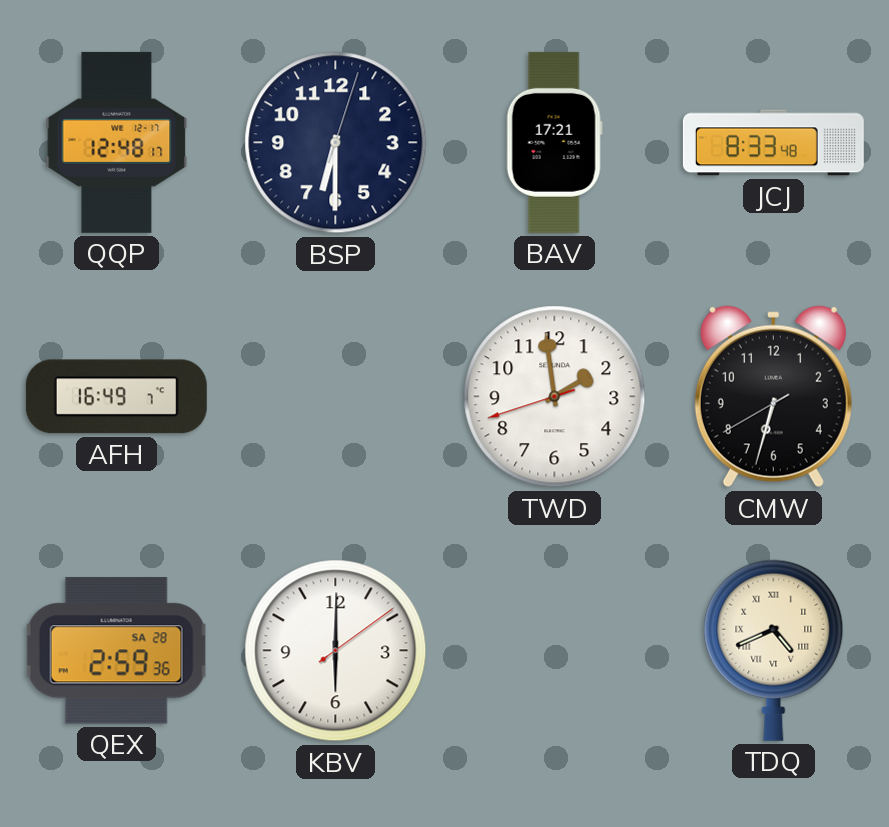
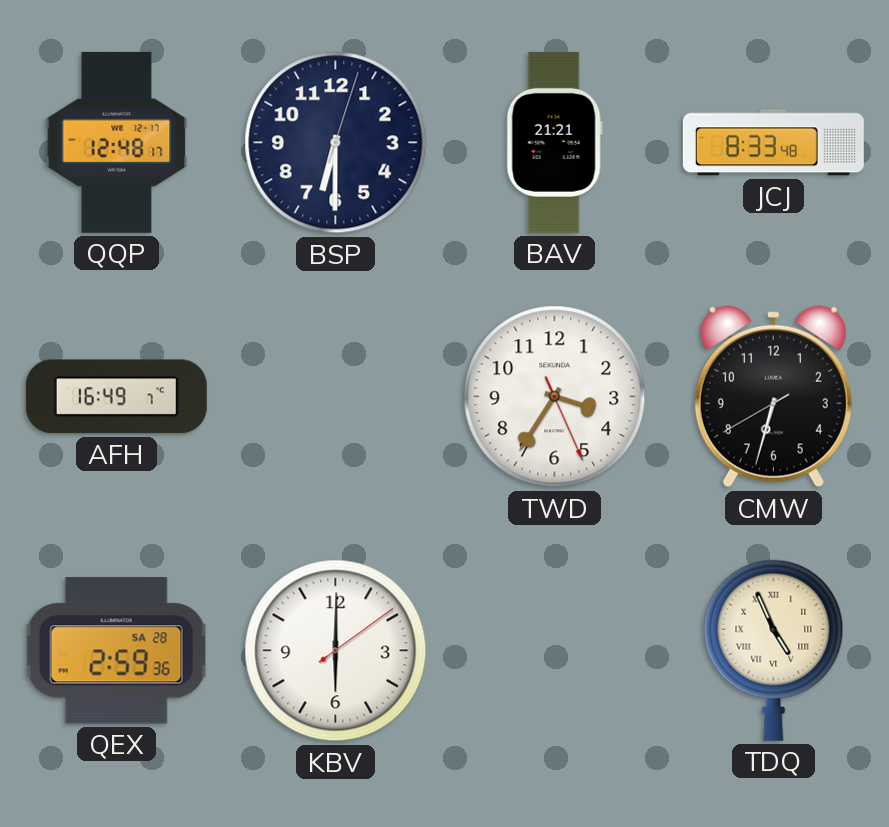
BAV: 17:21 -> 21:21
TWD: 1:58 -> 3:35
TDQ: 4:41 -> 4:56
